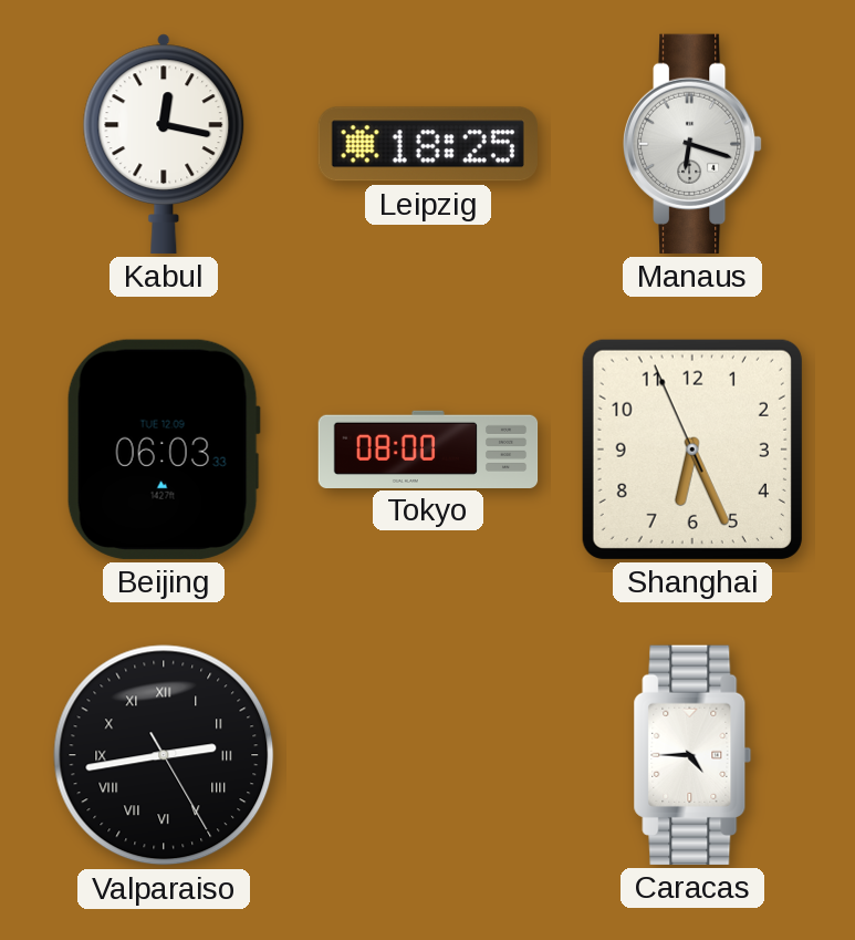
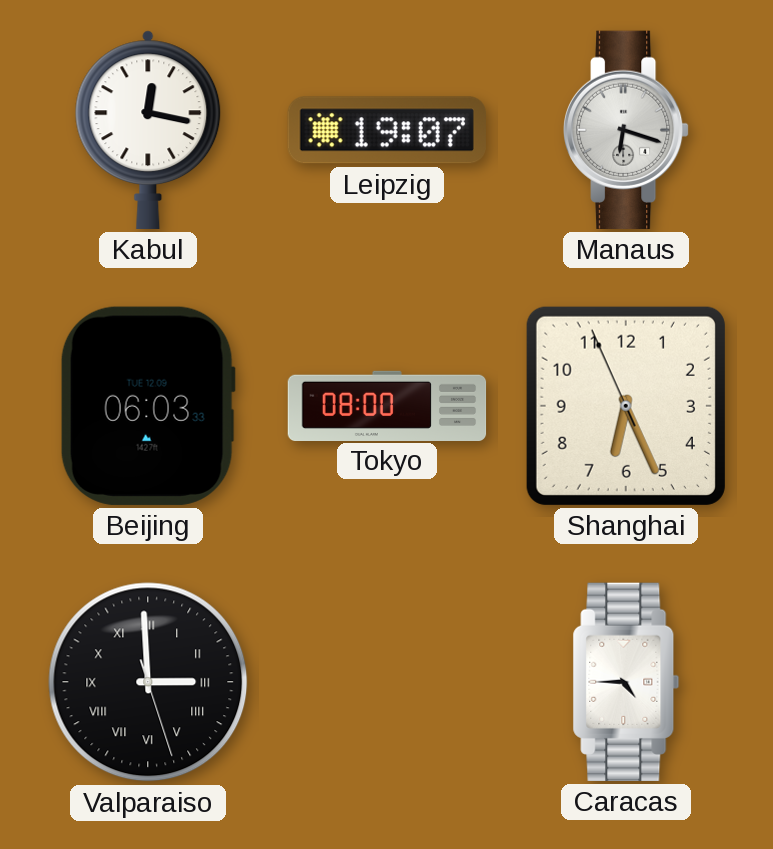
Leipzig: 18:25 -> 19:07
Valparaiso: 2:43 -> 2:59
